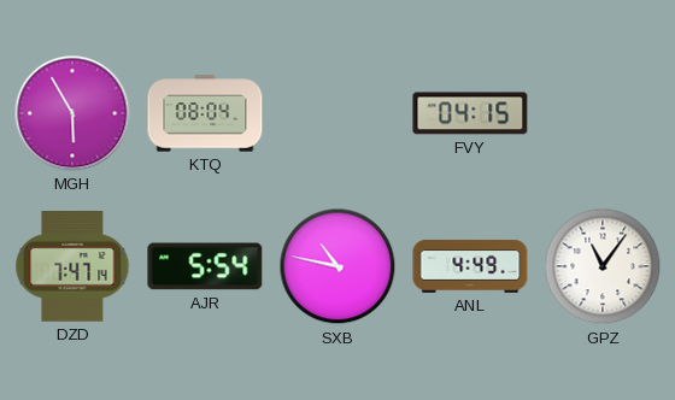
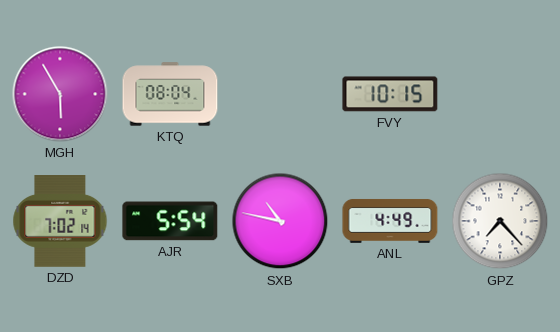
FVY: 04:15 -> 10:15
DZD: 7:47 -> 7:02
GPZ: 11:06 -> 7:23
